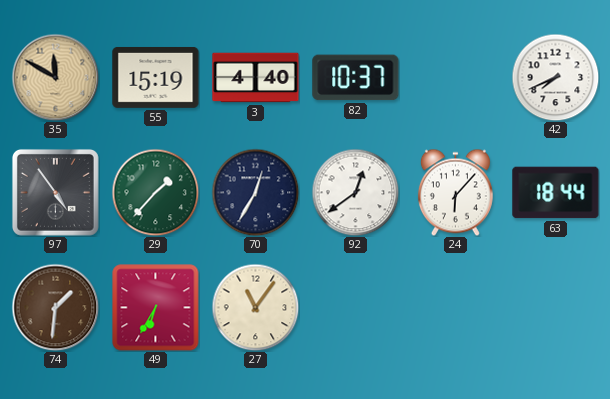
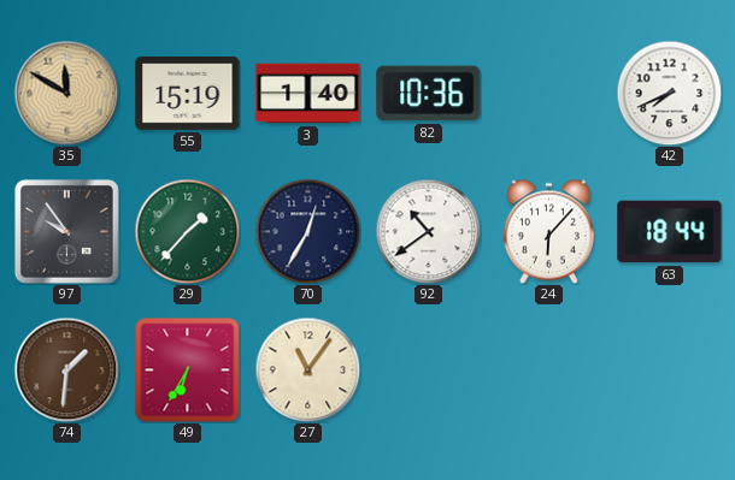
3: 4:40 -> 1:40
82: 10:37 -> 10:36
97: 4:54 -> 9:54
92: 12:39 -> 10:39
